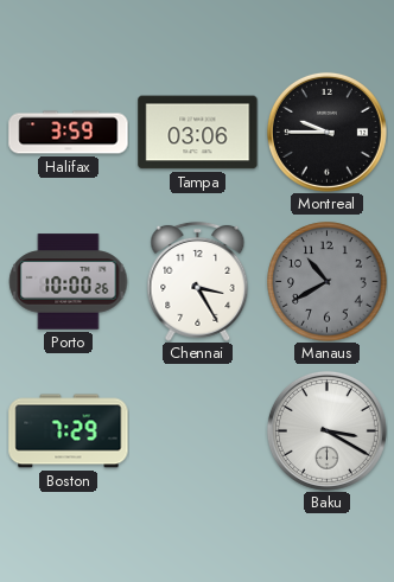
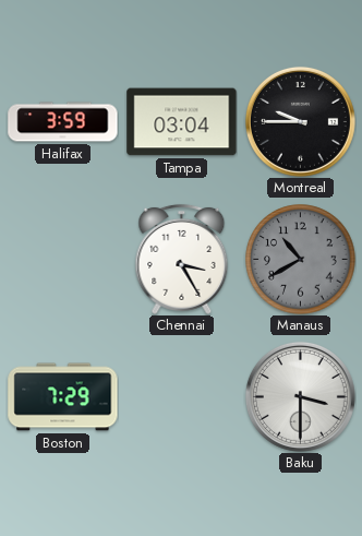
Tampa: 03:06 -> 03:04
Porto: 10:00 -> none
Baku: 3:20 -> 3:30
